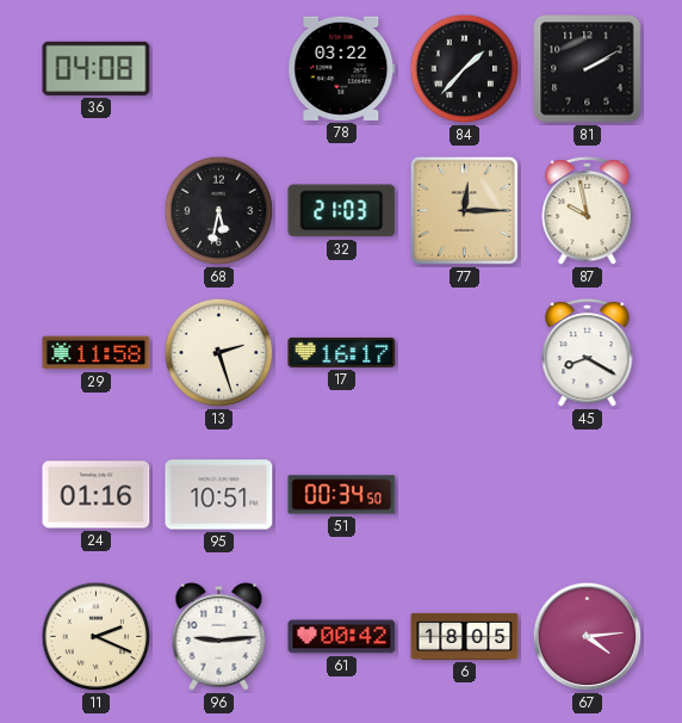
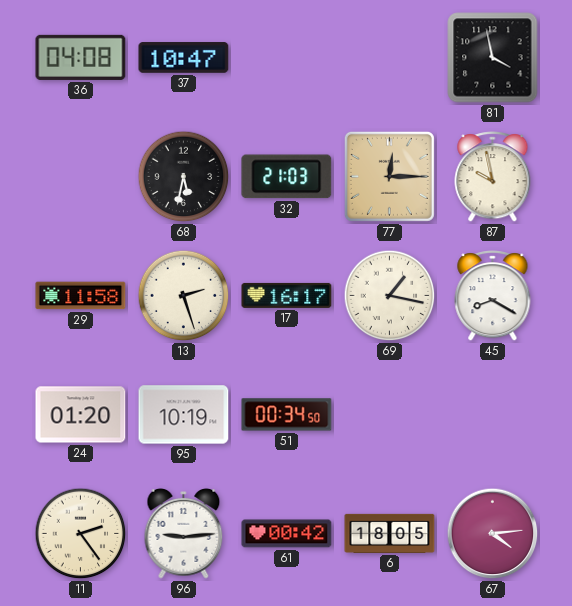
37: none -> 10:47
78: 03:22 -> none
84: 1:37 -> none
81: 2:10 -> 3:58
69: none -> 1:17
24: 01:16 -> 01:20
95: 10:51 -> 10:19
11: 2:19 -> 2:24
